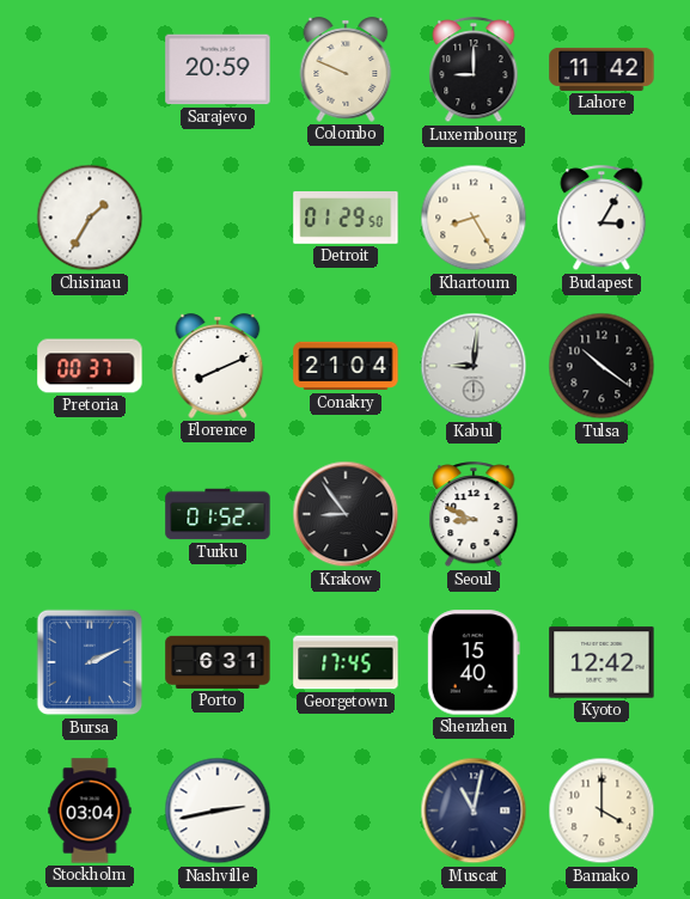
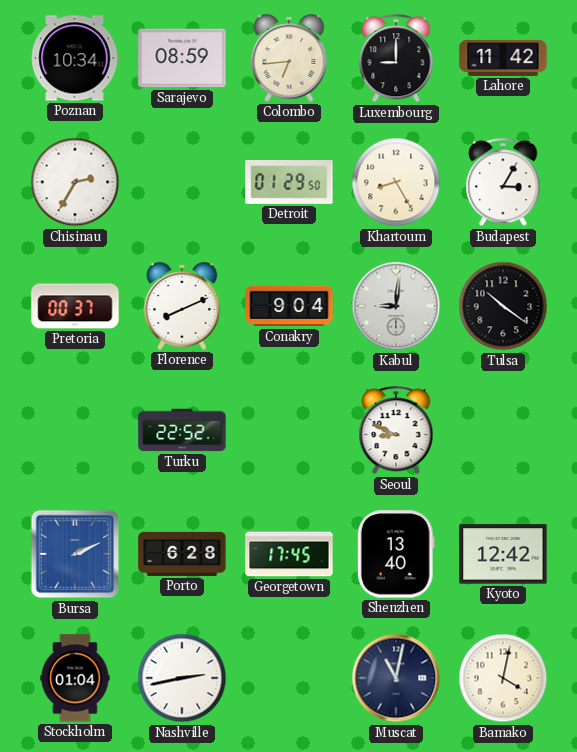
Poznan: none -> 10:34
Sarajevo: 20:59 -> 08:59
Colombo: 9:49 -> 6:44
Chisinau: 1:35 -> 2:35
Conakry: 21:04 -> 9:04
Turku: 01:52 -> 22:52
Krakow: 8:54 -> none
Porto: 6:31 -> 6:28
Shenzhen: 15:40 -> 13:40
Stockholm: 03:04 -> 01:04
Bamako: 4:00 -> 4:02
